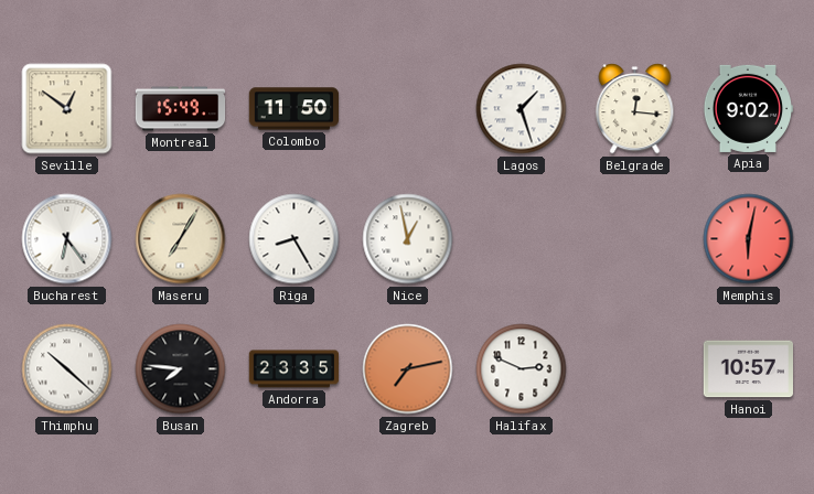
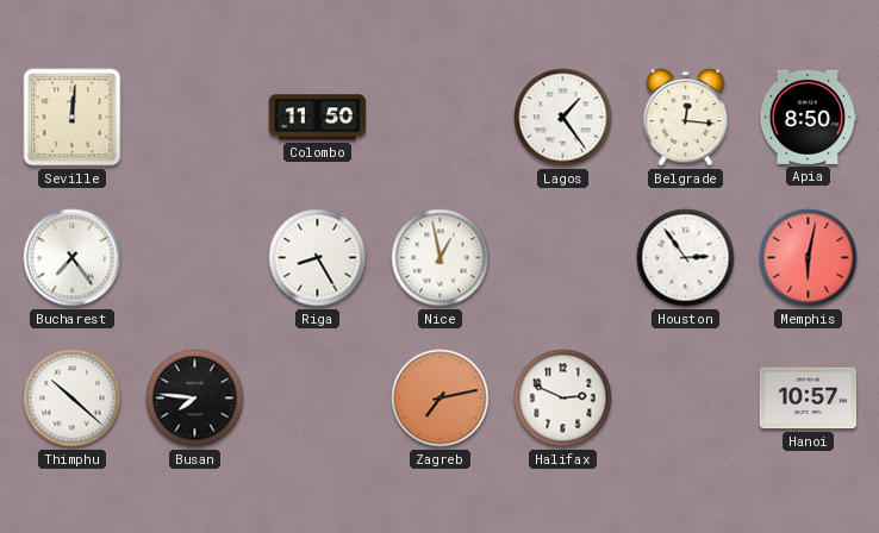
Seville: 12:51 -> 12:01
Montreal: 15:49 -> none
Lagos: 1:27 -> 1:24
Apia: 9:02 -> 8:50
Bucharest: 6:24 -> 7:24
Maseru: 7:05 -> none
Houston: none -> 2:54
Andorra: 23:35 -> none
